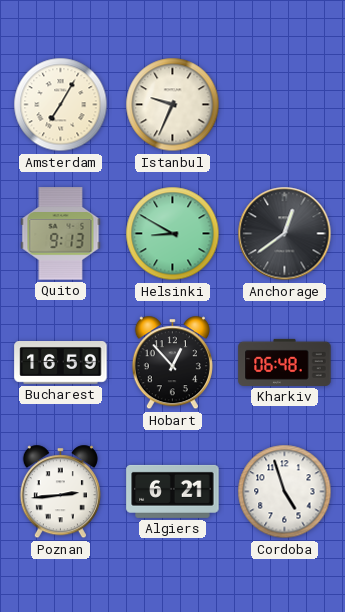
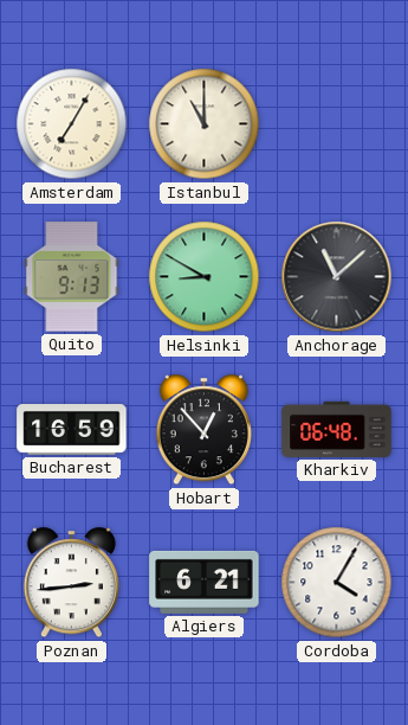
Istanbul: 9:34 -> 11:00
Anchorage: 12:39 -> 11:08
Cordoba: 4:57 -> 4:05
